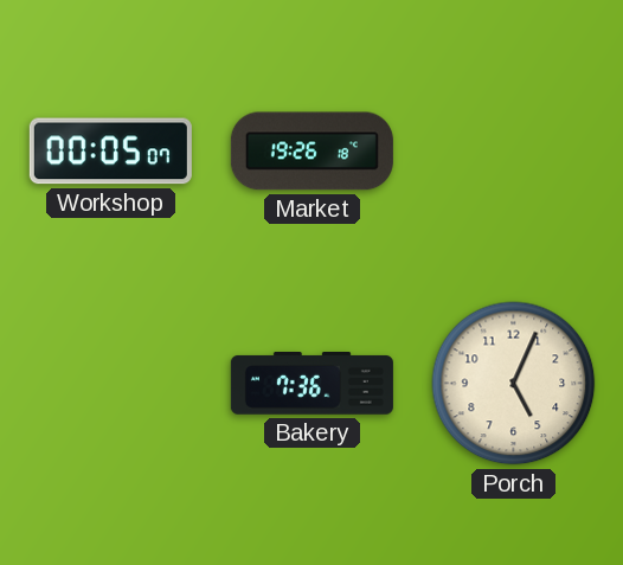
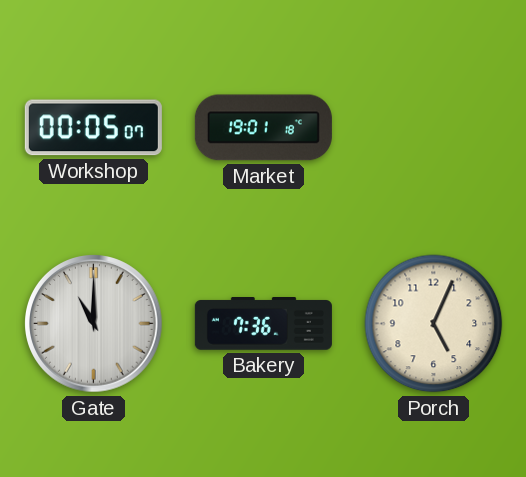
Market: 19:26 -> 19:01
Gate: none -> 11:00
